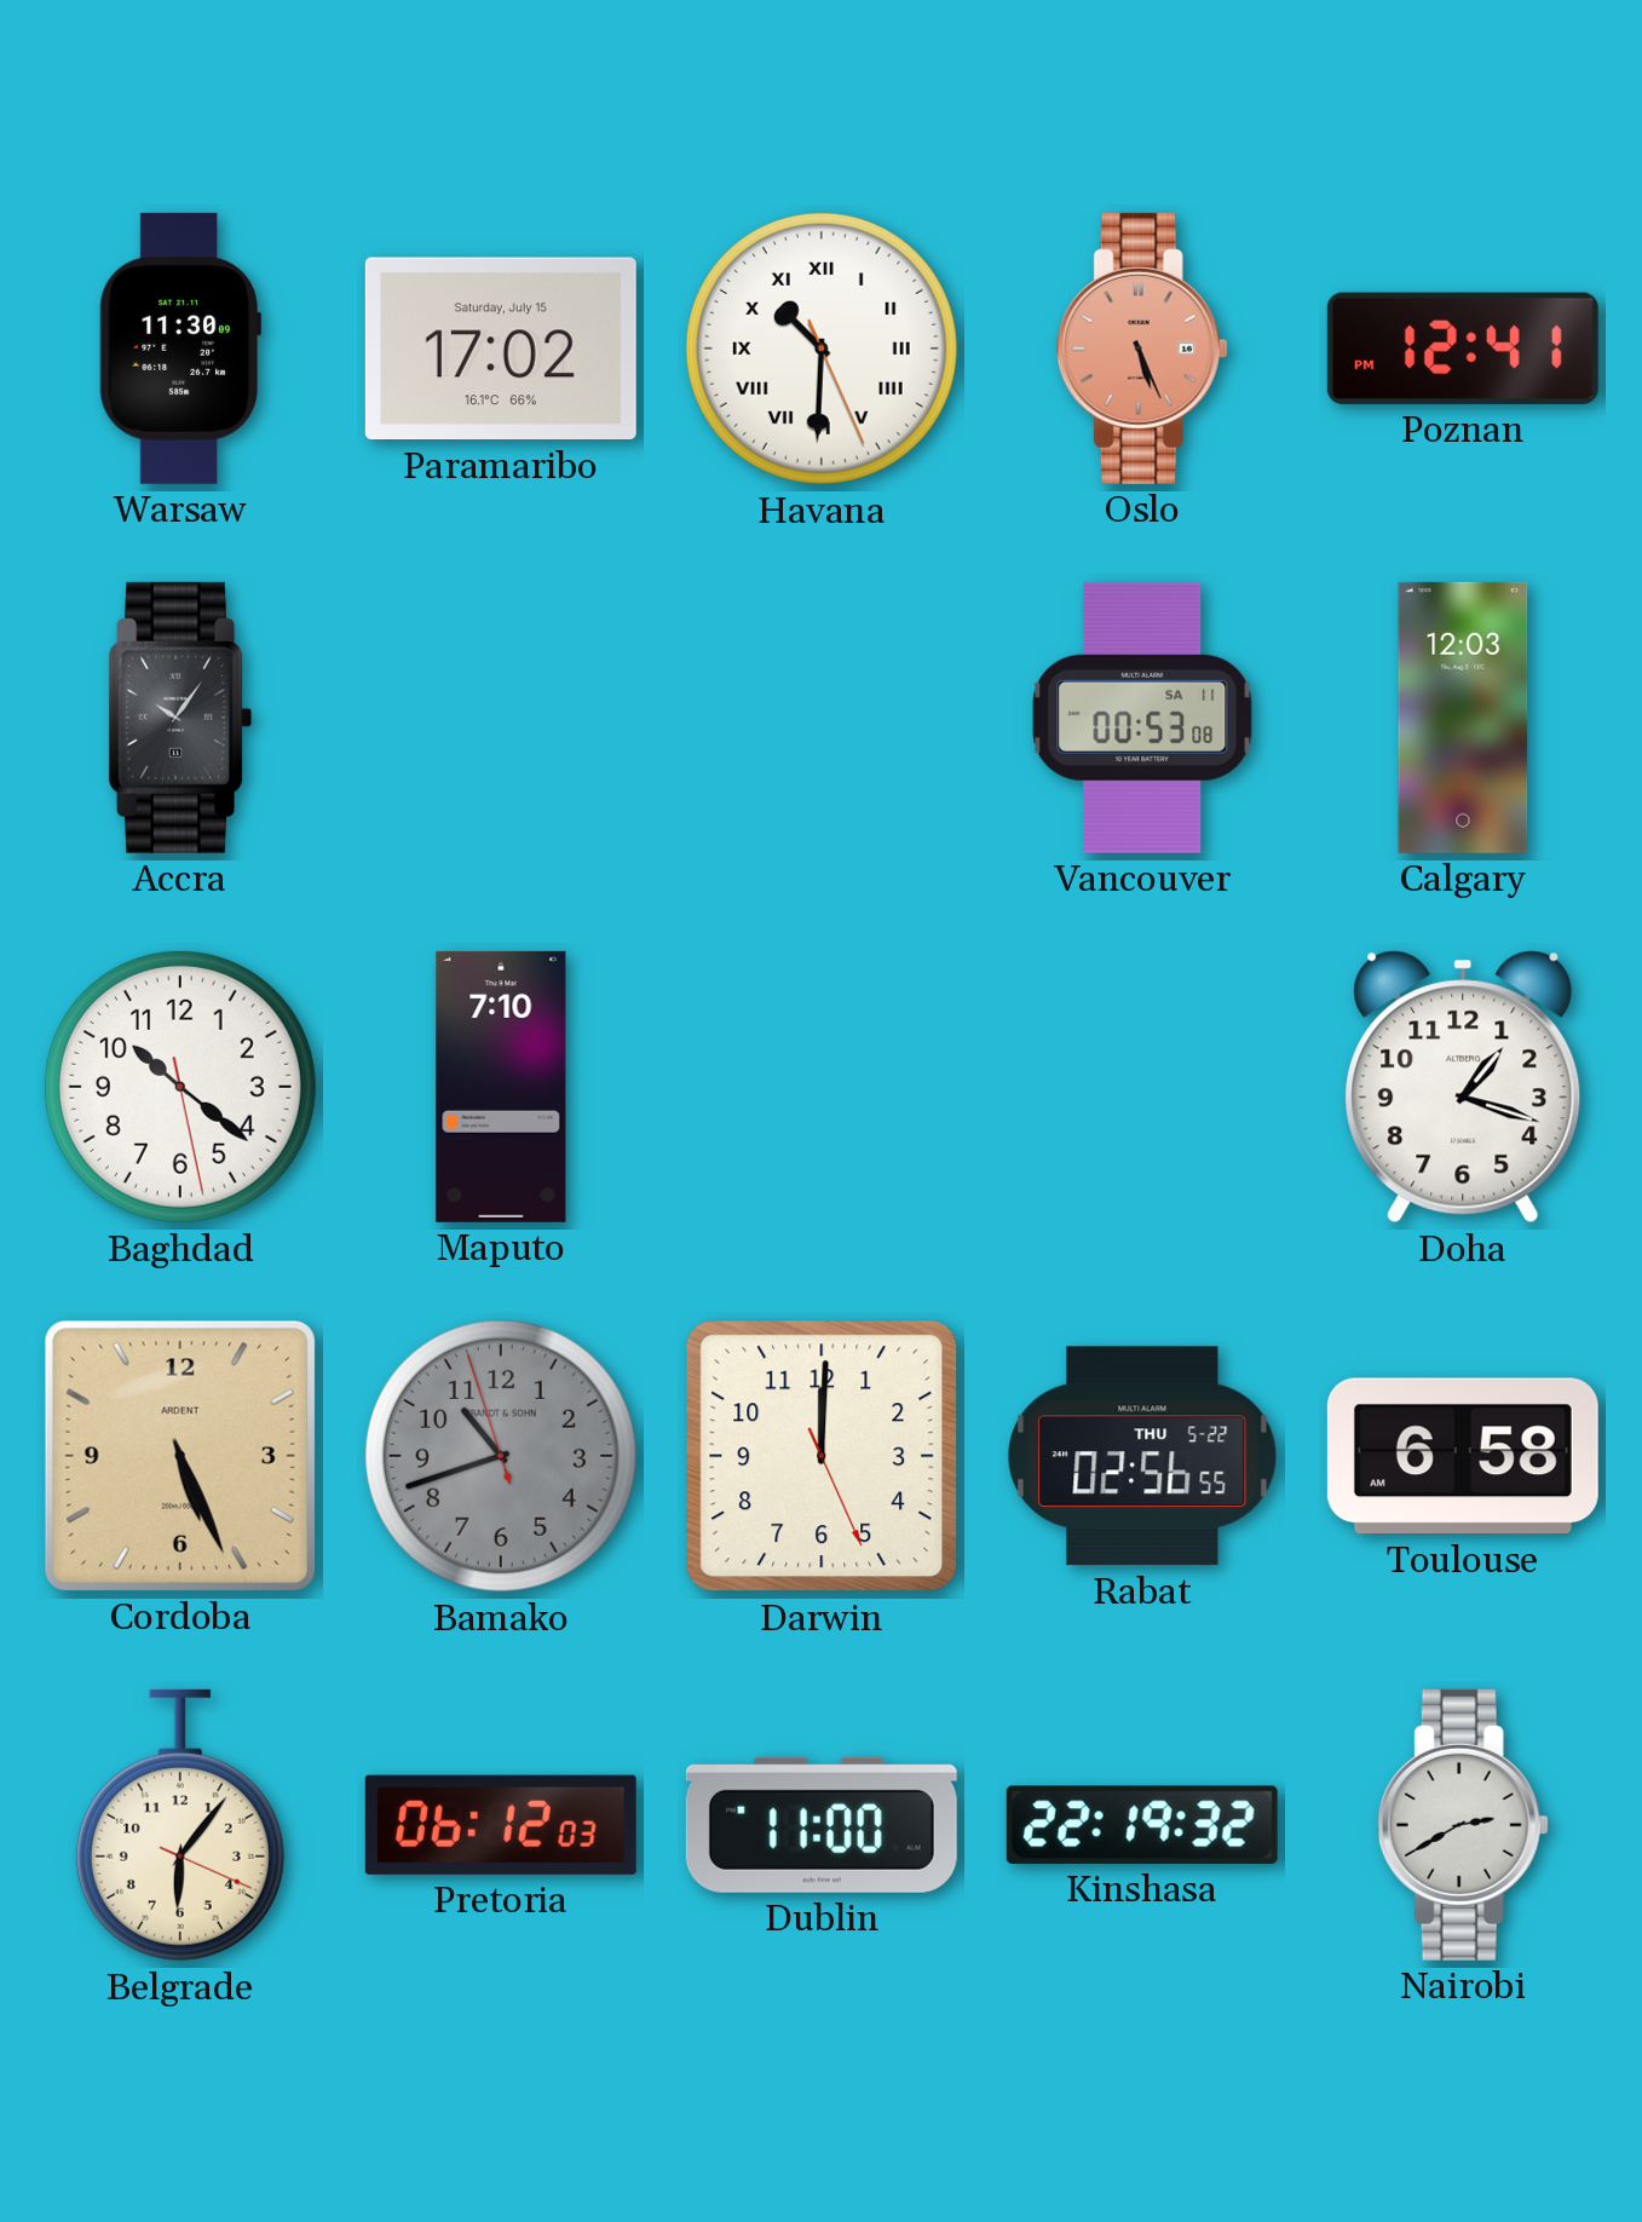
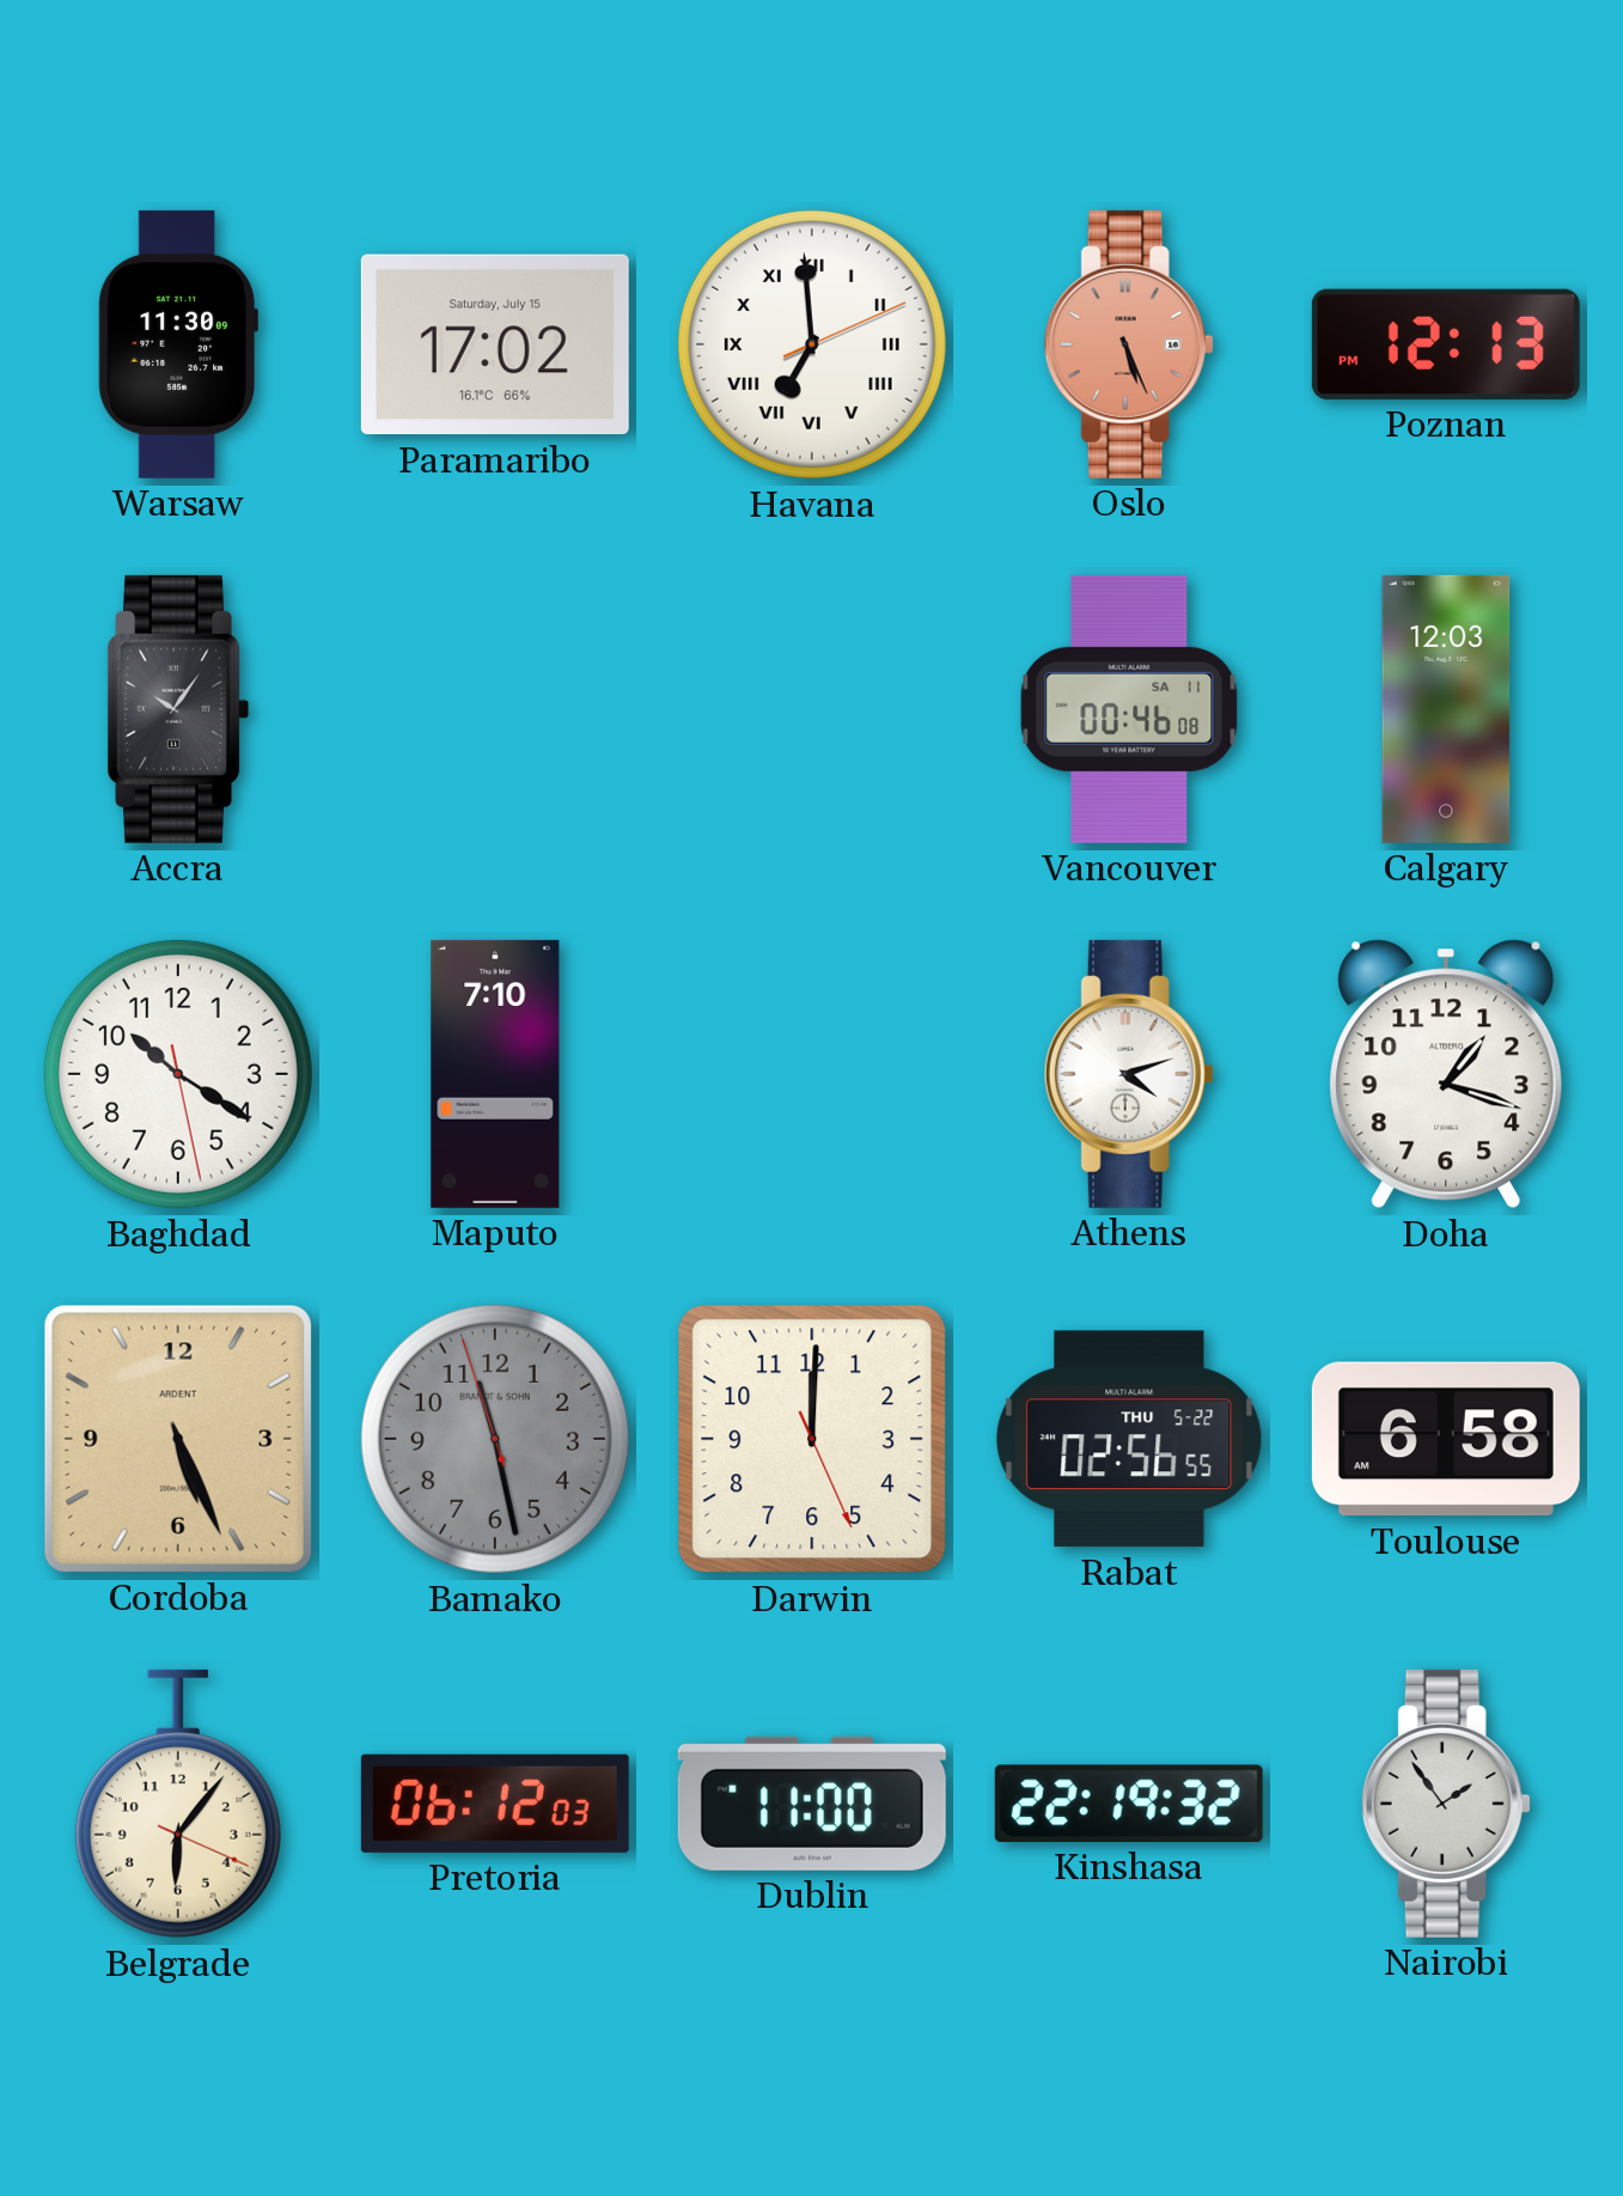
Havana: 10:30 -> 6:59
Poznan: 12:41 -> 12:13
Vancouver: 00:53 -> 00:46
Baghdad: 10:21 -> 10:20
Athens: none -> 4:12
Bamako: 10:41 -> 11:27
Nairobi: 2:40 -> 1:54
